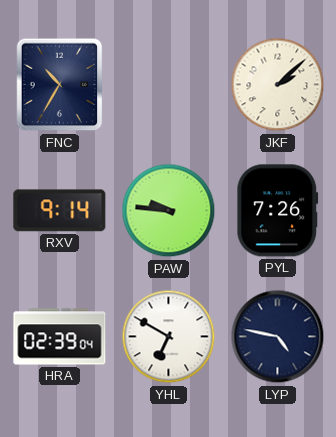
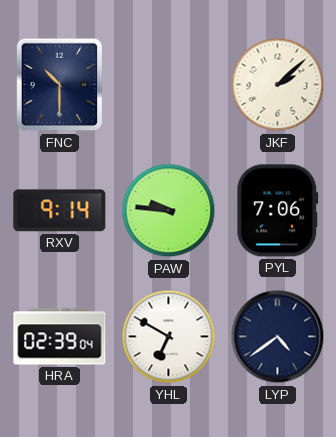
FNC: 10:35 -> 10:30
PYL: 7:26 -> 7:06
LYP: 4:47 -> 4:39
